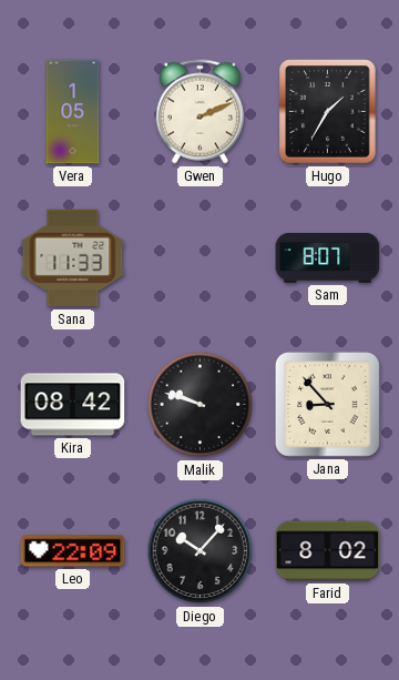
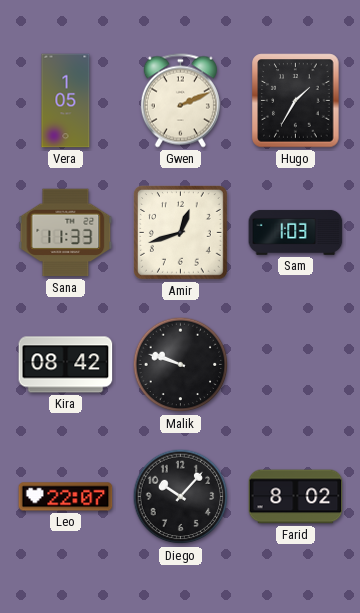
Amir: none -> 12:42
Sam: 8:07 -> 1:03
Jana: 8:53 -> none
Leo: 22:09 -> 22:07
